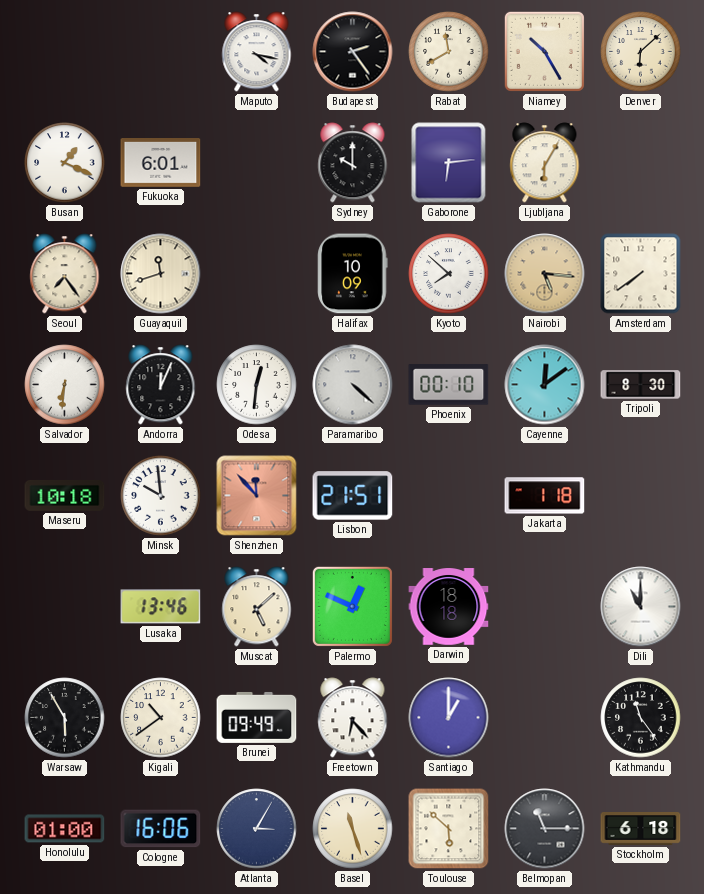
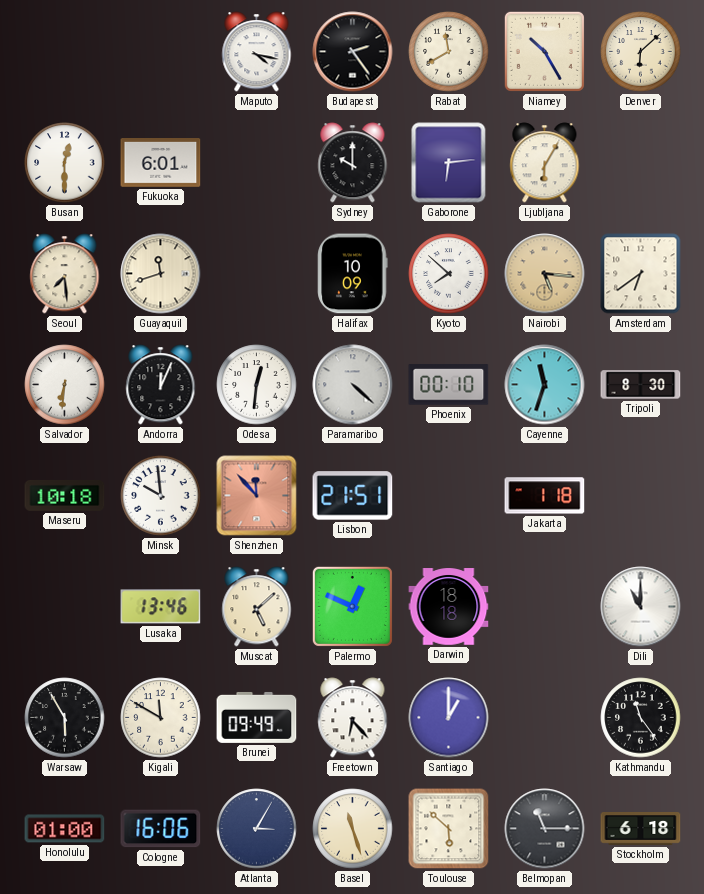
Busan: 1:19 -> 12:30
Seoul: 7:24 -> 7:29
Amsterdam: 7:39 -> 6:39
Cayenne: 12:09 -> 11:33
Kigali: 10:39 -> 11:50
